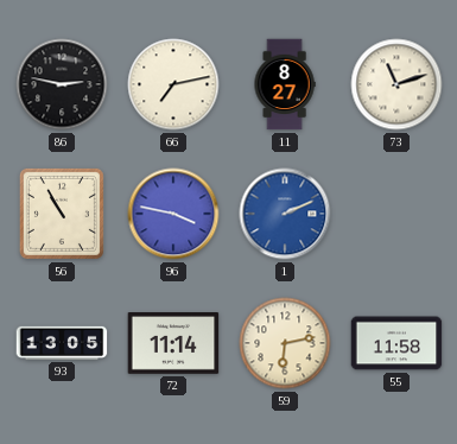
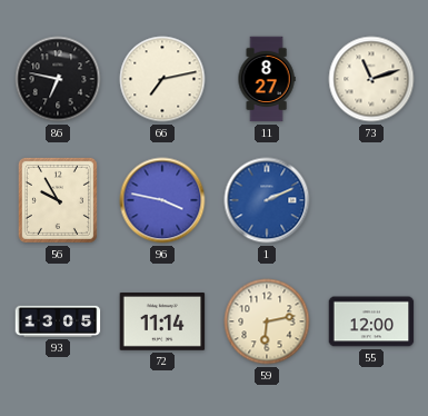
86: 2:47 -> 6:47
56: 10:55 -> 9:55
55: 11:58 -> 12:00
